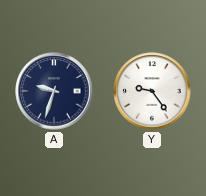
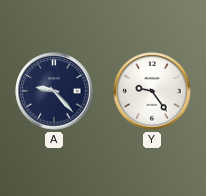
A: 9:33 -> 9:23
